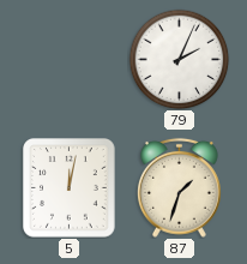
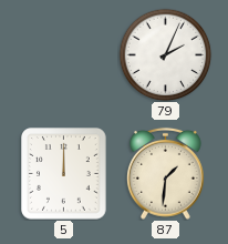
5: 12:02 -> 12:00
87: 1:33 -> 1:31
